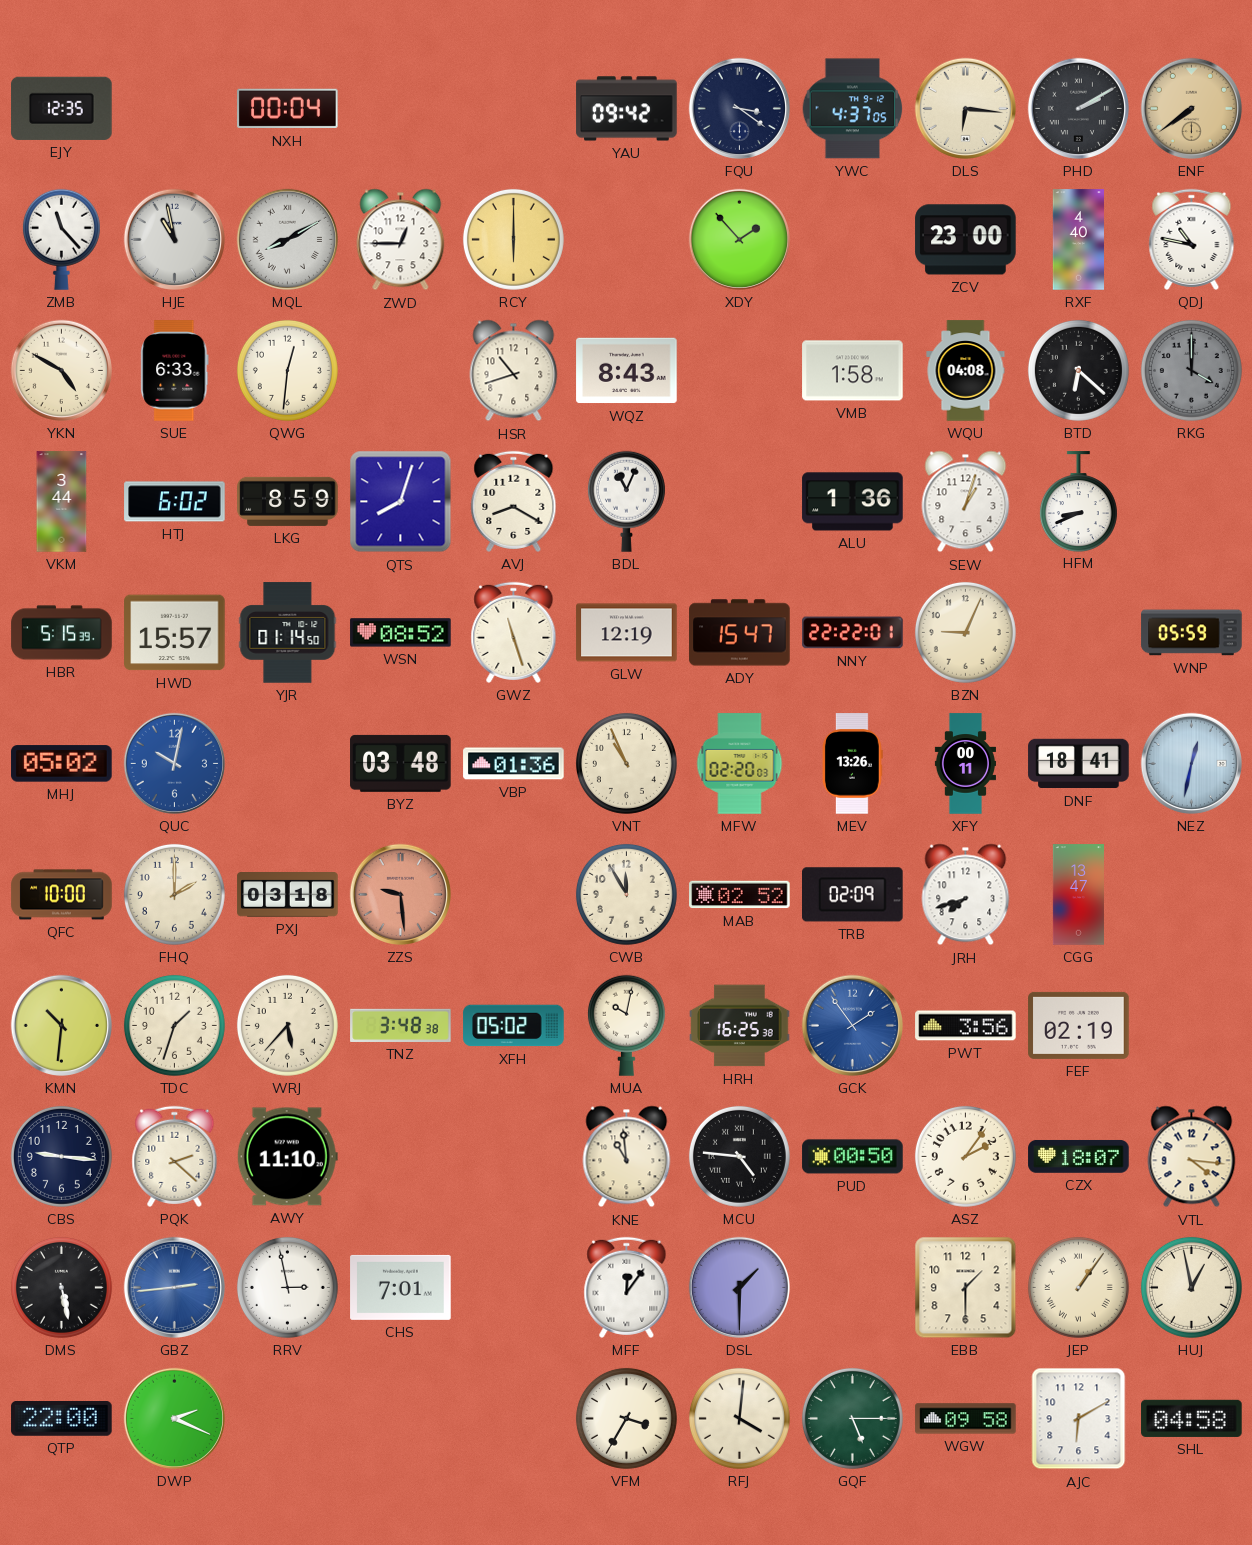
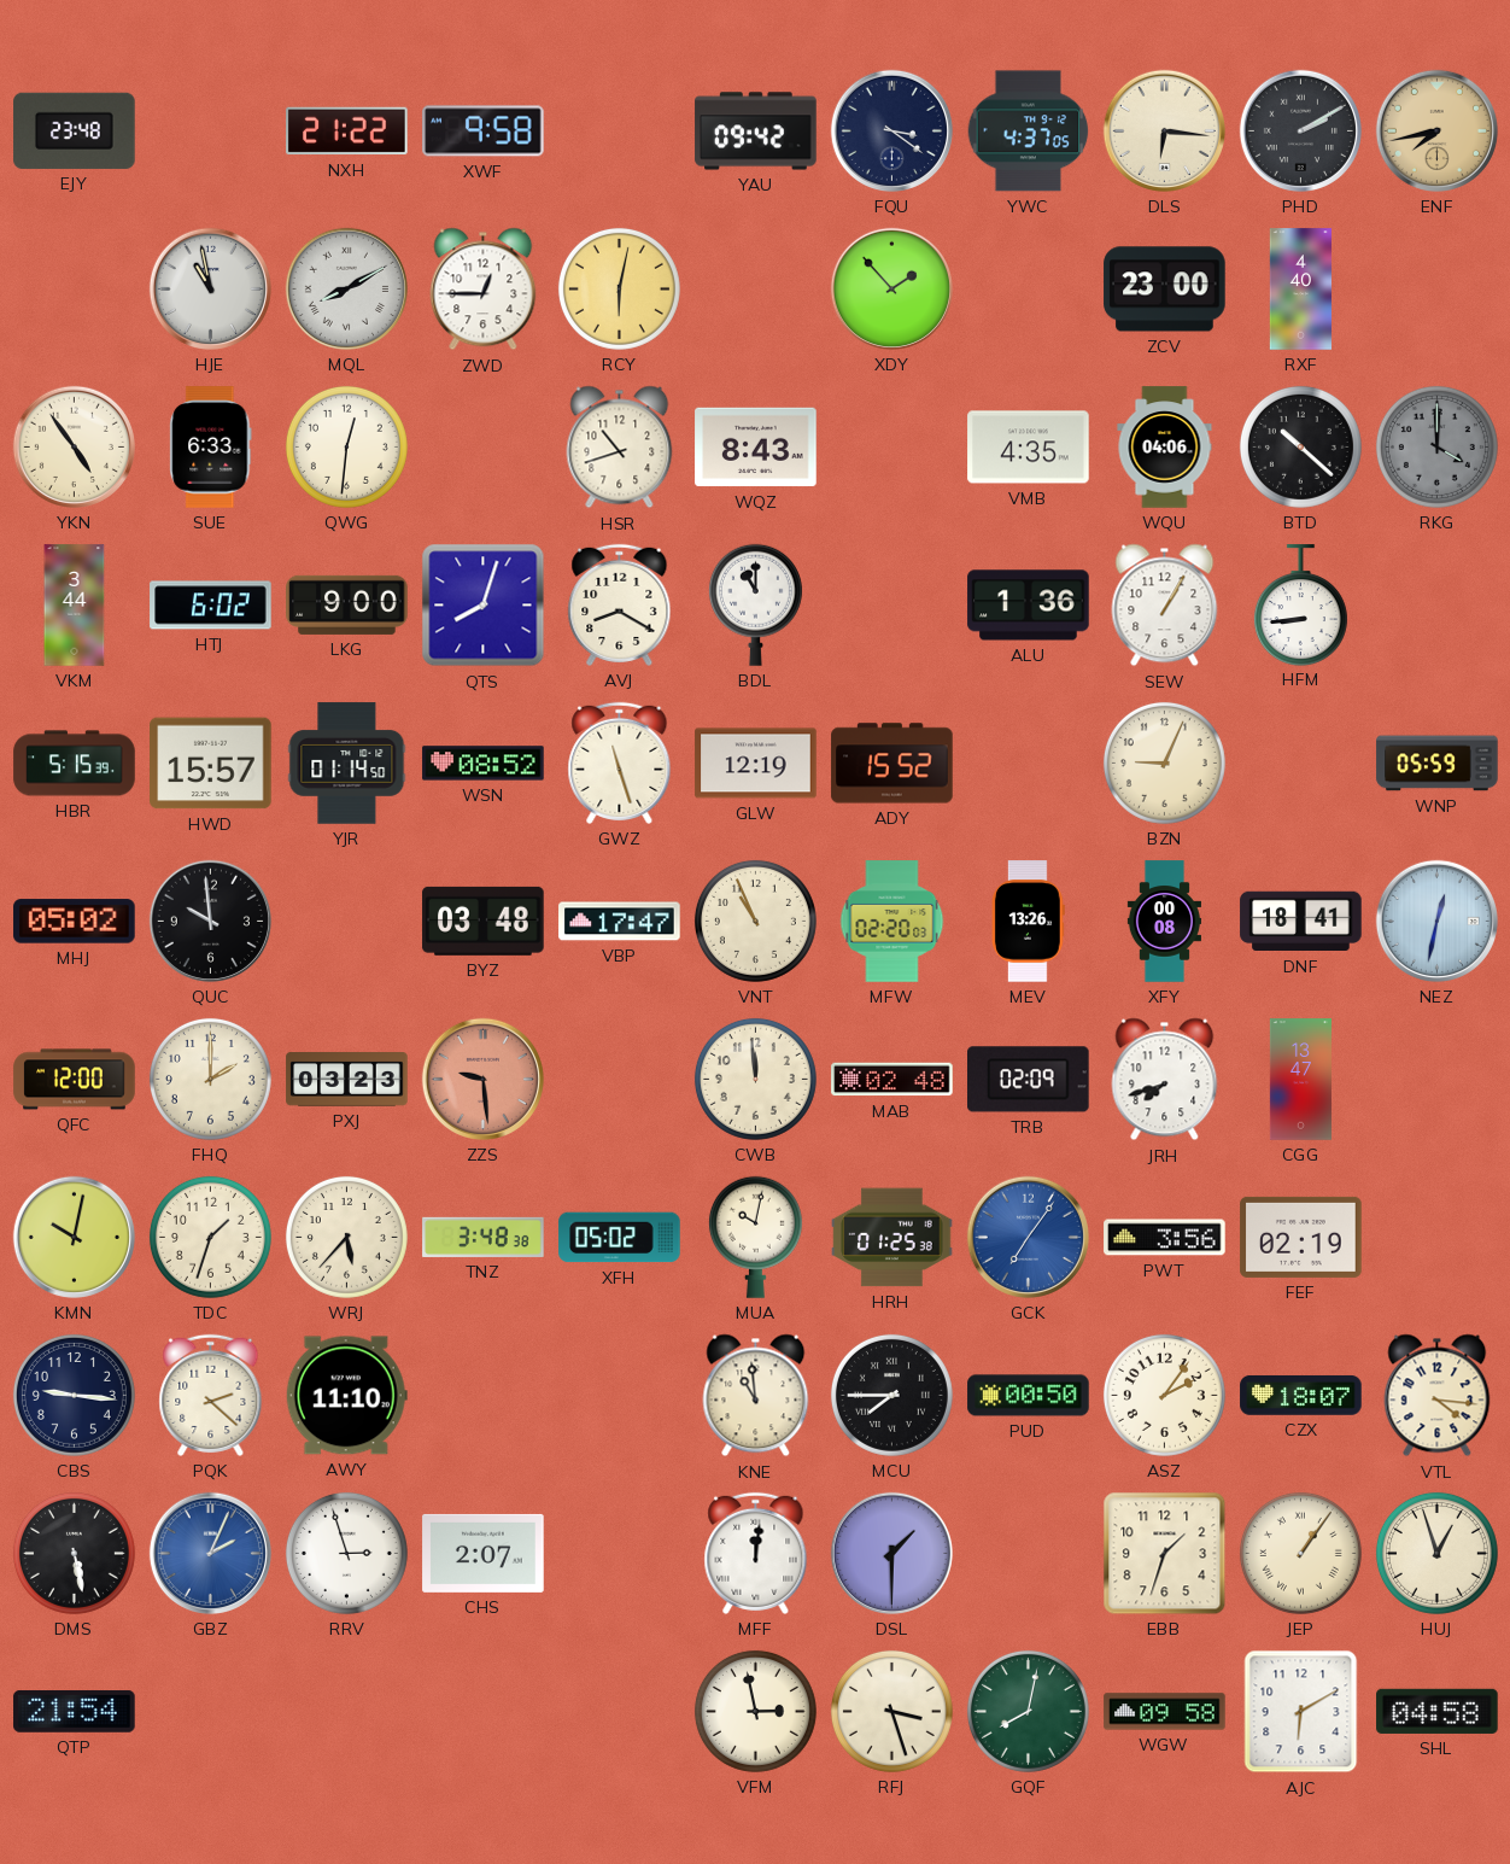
EJY: 12:35 -> 23:48
NXH: 00:04 -> 21:22
XWF: none -> 9:58
ENF: 7:39 -> 7:43
ZMB: 11:23 -> none
RCY: 6:00 -> 6:02
QDJ: 10:47 -> none
YKN: 4:50 -> 4:54
VMB: 1:58 -> 4:35
WQU: 04:08 -> 04:06
BTD: 6:22 -> 10:22
LKG: 8:59 -> 9:00
BDL: 11:04 -> 11:00
SEW: 1:03 -> 1:05
HFM: 8:41 -> 8:44
ADY: 15:47 -> 15:52
NNY: 22:22 -> none
QUC: 10:02 -> 9:59
QUC dial: blue -> black
VBP: 01:36 -> 17:47
XFY: 00:11 -> 00:08
QFC: 10:00 -> 12:00
PXJ: 03:18 -> 03:23
CWB: 11:55 -> 11:59
MAB: 02:52 -> 02:48
KMN: 10:31 -> 10:02
HRH: 16:25 -> 01:25
GCK: 1:54 -> 7:06
MCU: 4:46 -> 7:45
GBZ: 2:44 -> 2:04
RRV: 2:58 -> 2:57
CHS: 7:01 -> 2:07
MFF: 12:06 -> 12:01
EBB: 1:30 -> 1:33
HUJ: 12:58 -> 12:57
QTP: 22:00 -> 21:54
DWP: 2:19 -> none
VFM: 3:35 -> 2:58
RFJ: 4:01 -> 3:27
GQF: 5:15 -> 8:02
